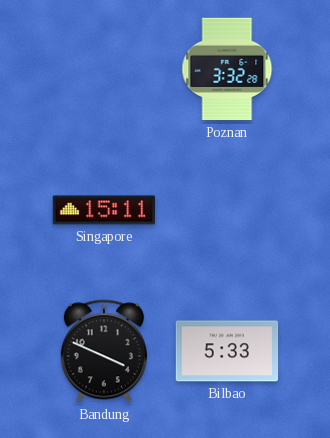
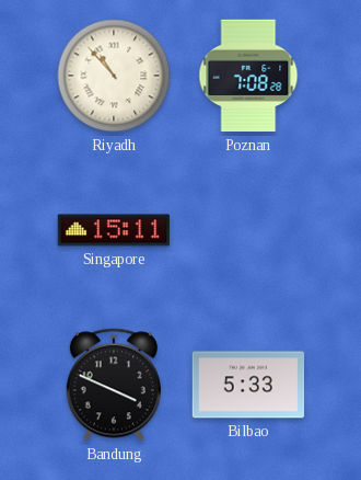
Riyadh: none -> 10:53
Poznan: 3:32 -> 7:08
